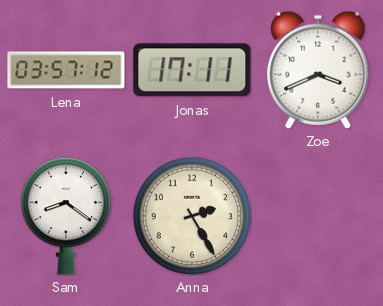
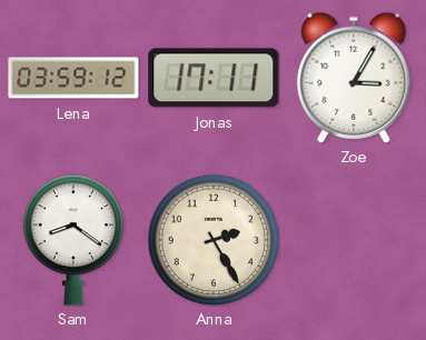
Lena: 03:57 -> 03:59
Zoe: 3:41 -> 3:05
